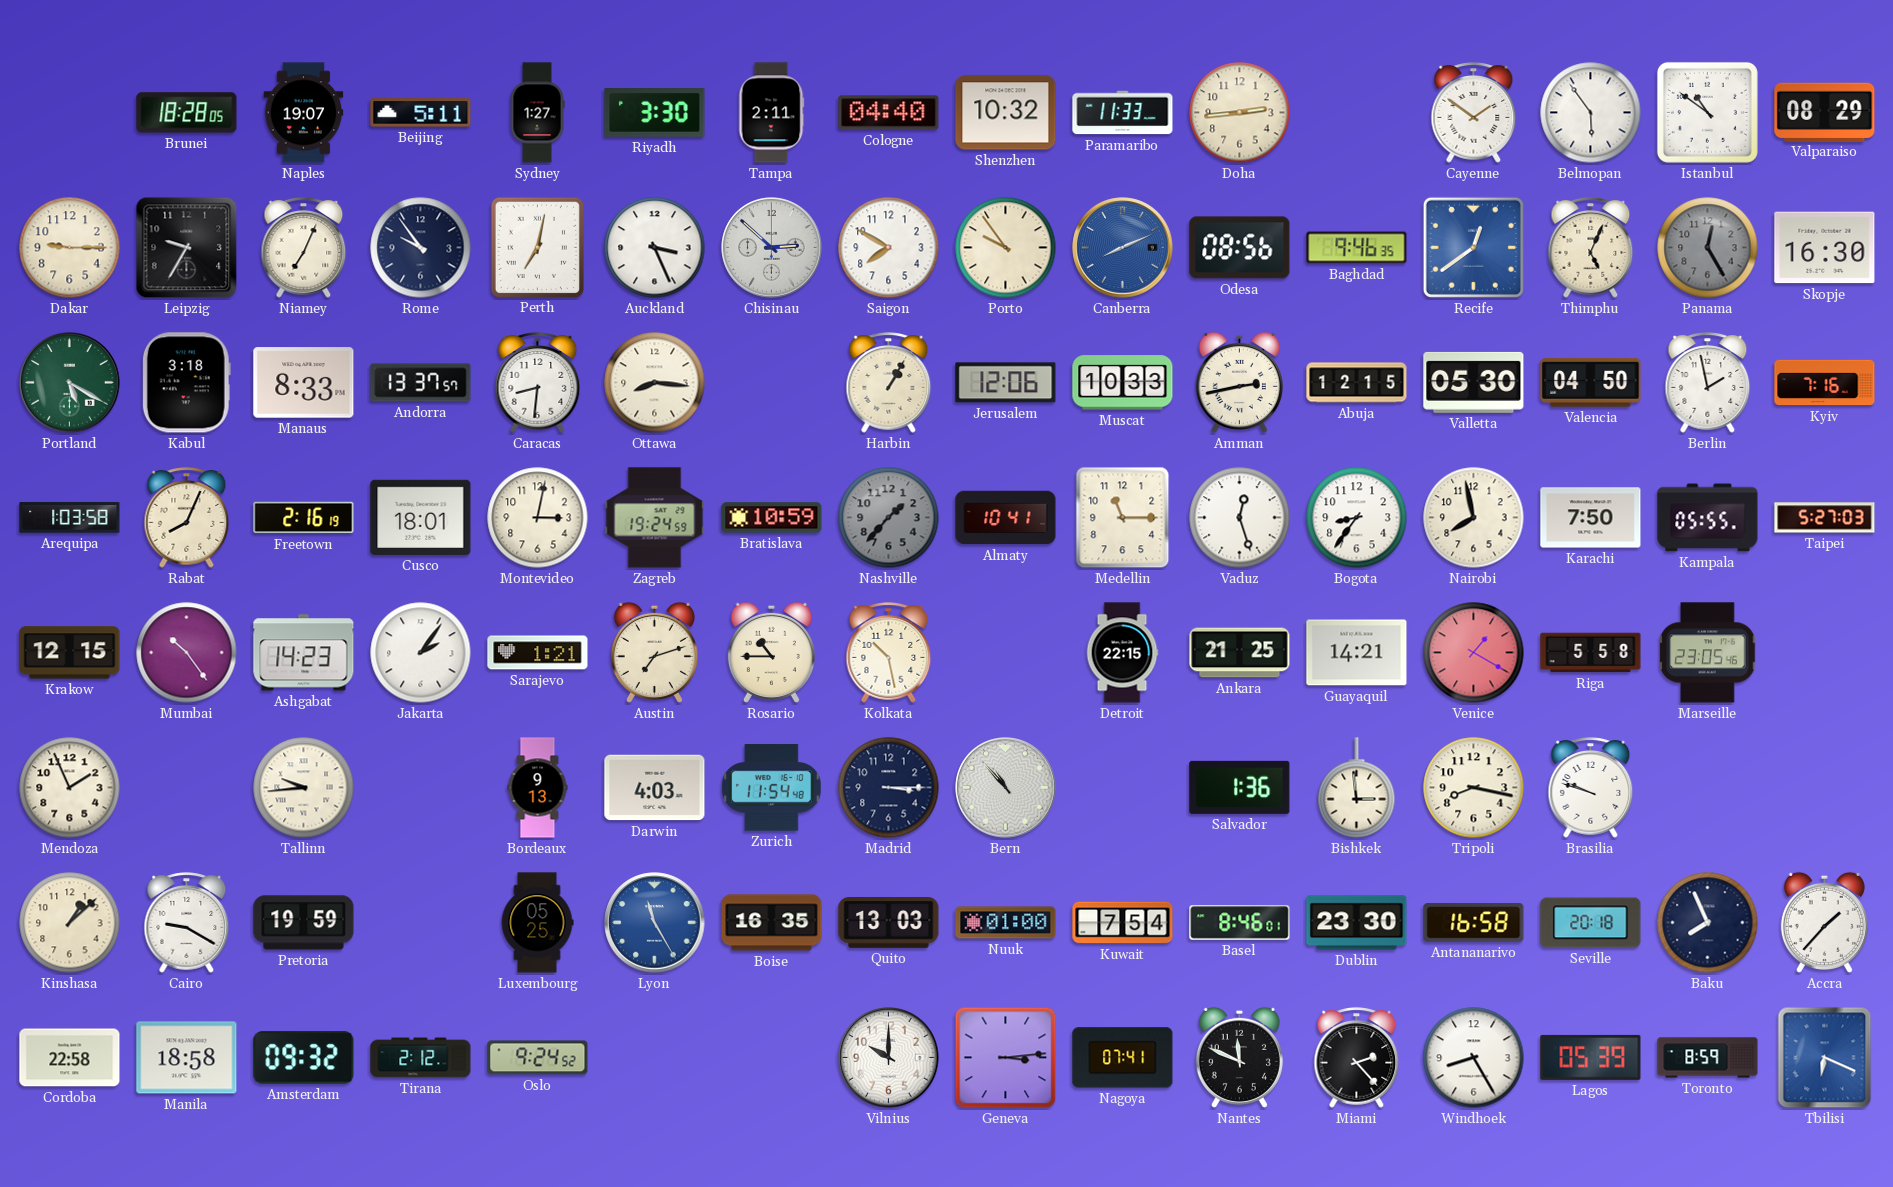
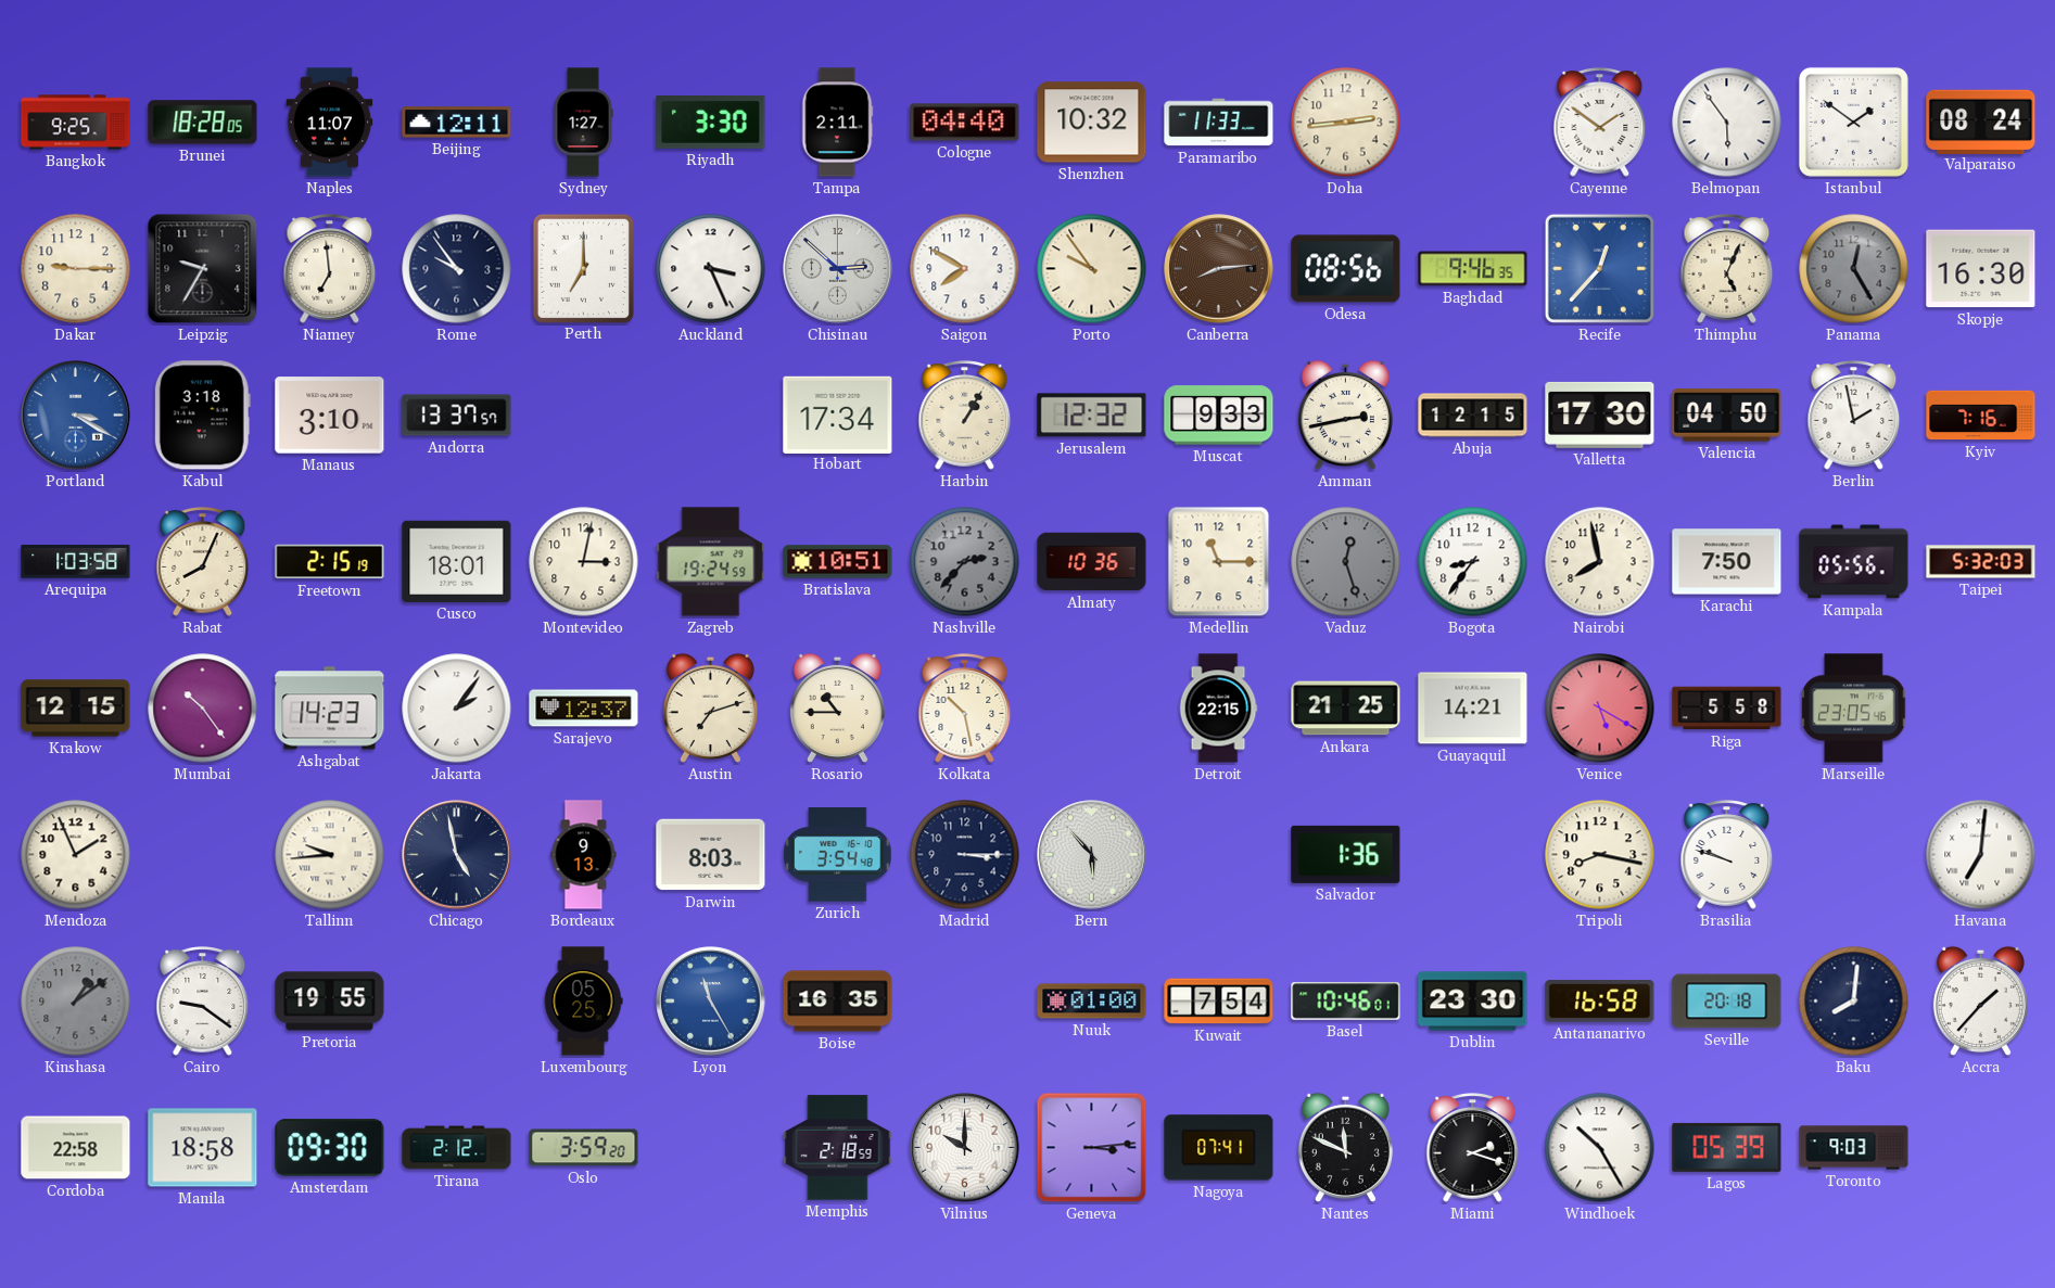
Bangkok: none -> 9:25
Naples: 19:07 -> 11:07
Beijing: 5:11 -> 12:11
Istanbul: 10:51 -> 1:51
Valparaiso: 08:29 -> 08:24
Niamey: 7:04 -> 6:59
Perth: 7:02 -> 7:00
Canberra: 8:11 -> 8:14
Canberra dial: blue -> brown
Recife: 12:39 -> 12:37
Portland: 5:20 -> 3:20
Portland dial: green -> blue
Manaus: 8:33 -> 3:10
Caracas: 8:31 -> none
Ottawa: 8:16 -> none
Hobart: none -> 17:34
Jerusalem: 12:06 -> 12:32
Muscat: 10:33 -> 9:33
Valletta: 05:30 -> 17:30
Freetown: 2:16 -> 2:15
Bratislava: 10:59 -> 10:51
Nashville: 1:37 -> 2:37
Almaty: 10:41 -> 10:36
Vaduz dial: white -> grey
Kampala: 05:55 -> 05:56
Taipei: 5:27 -> 5:32
Sarajevo: 1:21 -> 12:37
Venice: 1:20 -> 5:20
Chicago: none -> 4:58
Darwin: 4:03 -> 8:03
Zurich: 11:54 -> 3:54
Bern: 10:53 -> 5:53
Bishkek: 2:59 -> none
Havana: none -> 7:01
Kinshasa: 1:08 -> 1:09
Kinshasa dial: cream -> grey
Cairo: 9:20 -> 9:21
Pretoria: 19:59 -> 19:55
Quito: 13:03 -> none
Basel: 8:46 -> 10:46
Baku: 7:56 -> 8:01
Amsterdam: 09:32 -> 09:30
Oslo: 9:24 -> 3:59
Memphis: none -> 2:18
Miami: 2:23 -> 2:18
Windhoek: 8:25 -> 10:25
Toronto: 8:59 -> 9:03
Tbilisi: 6:19 -> none
